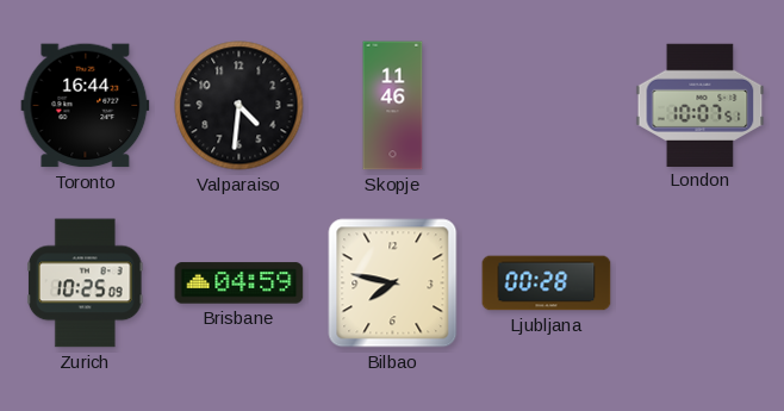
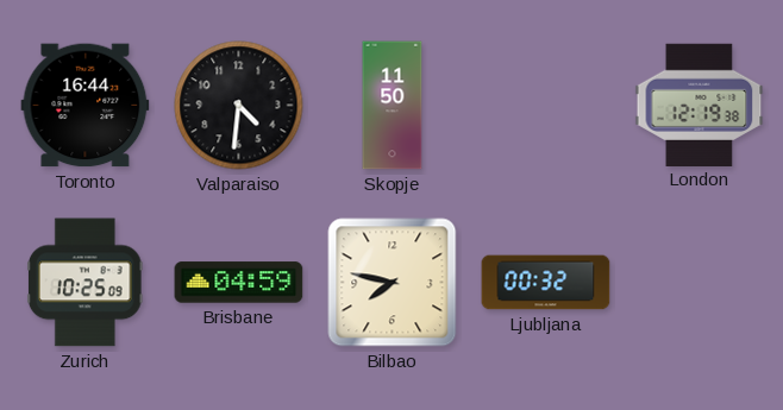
Skopje: 11:46 -> 11:50
London: 10:07 -> 12:19
Ljubljana: 00:28 -> 00:32
